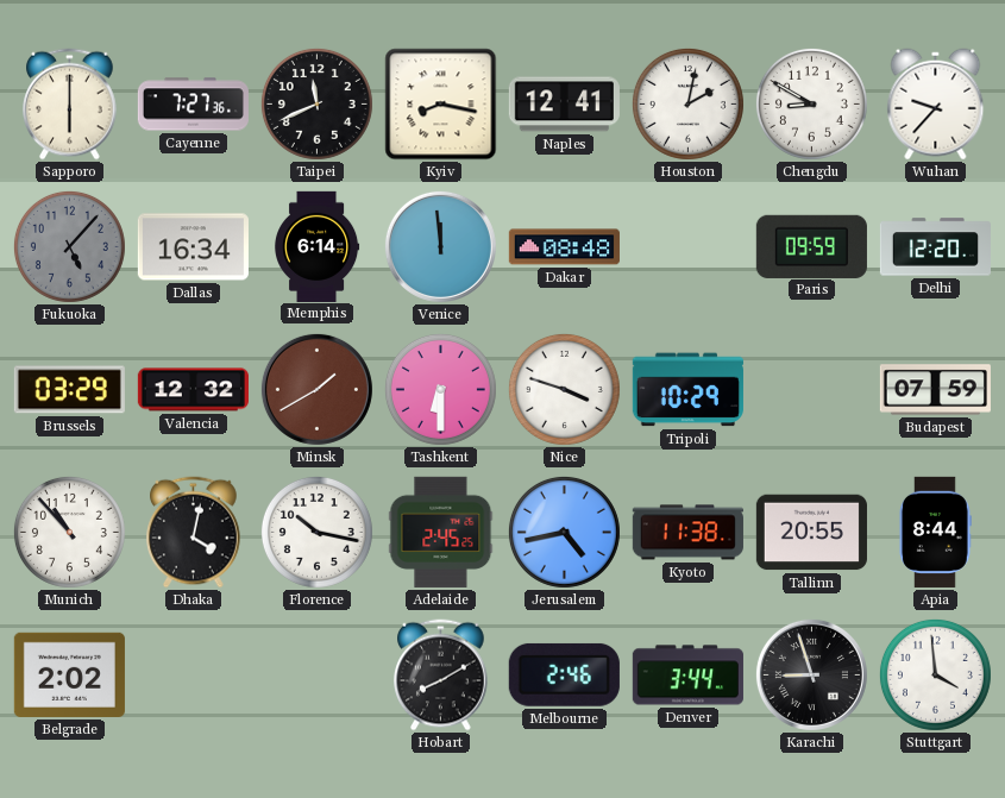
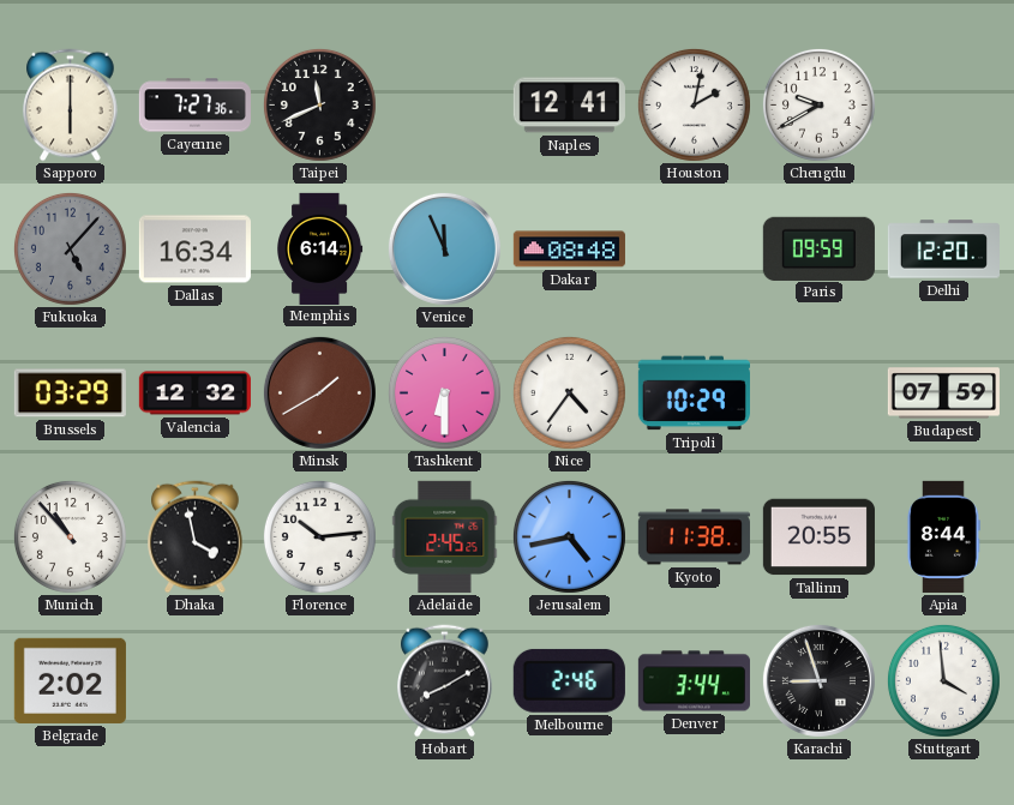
Kyiv: 8:17 -> none
Chengdu: 8:50 -> 9:40
Wuhan: 9:37 -> none
Venice: 11:59 -> 11:56
Nice: 3:48 -> 4:36
Dhaka: 4:02 -> 3:58
Florence: 10:17 -> 10:14
